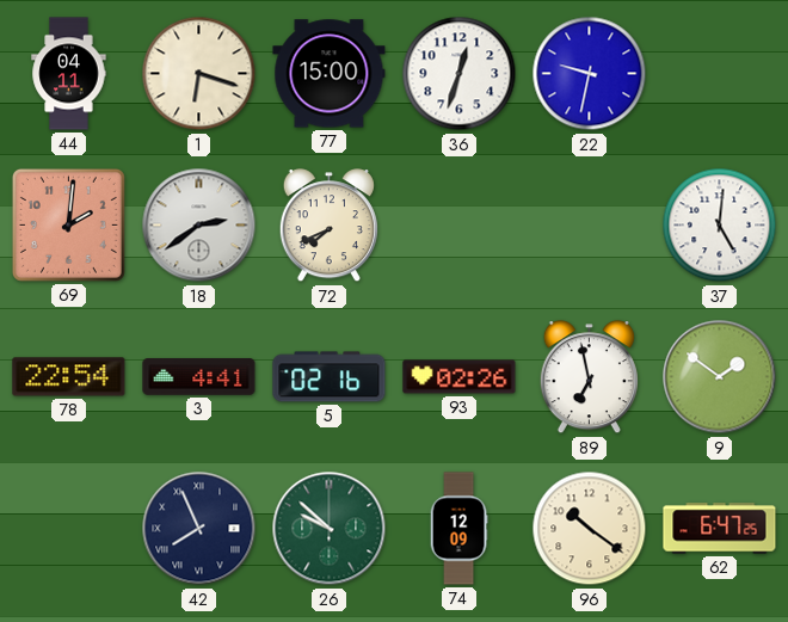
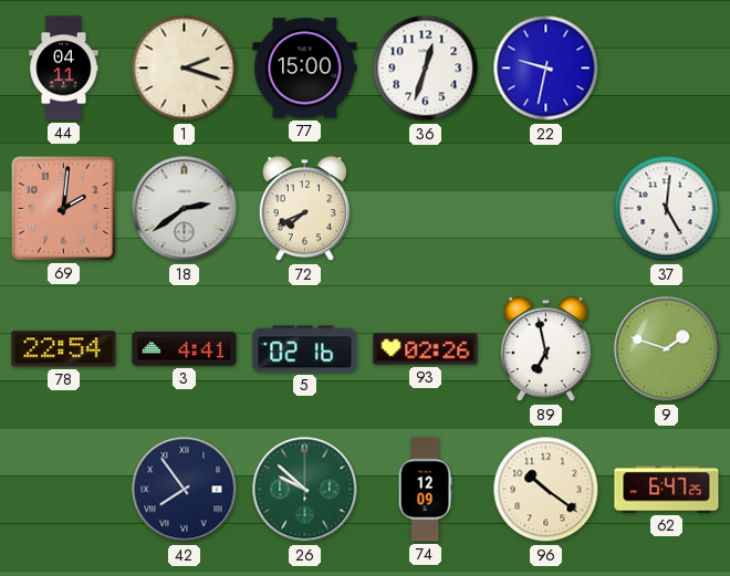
1: 6:18 -> 2:18
9: 1:51 -> 1:48
42: 7:56 -> 7:54
